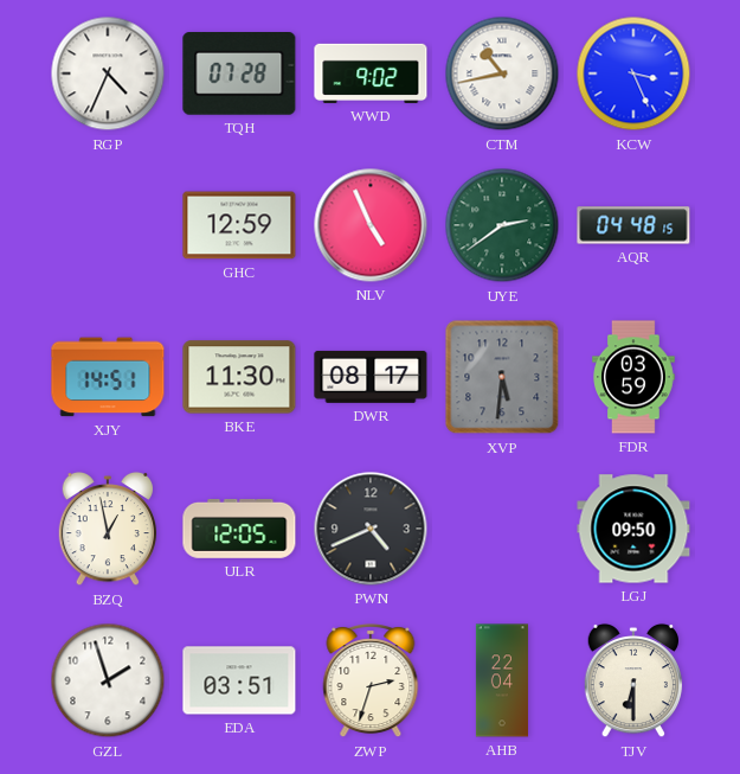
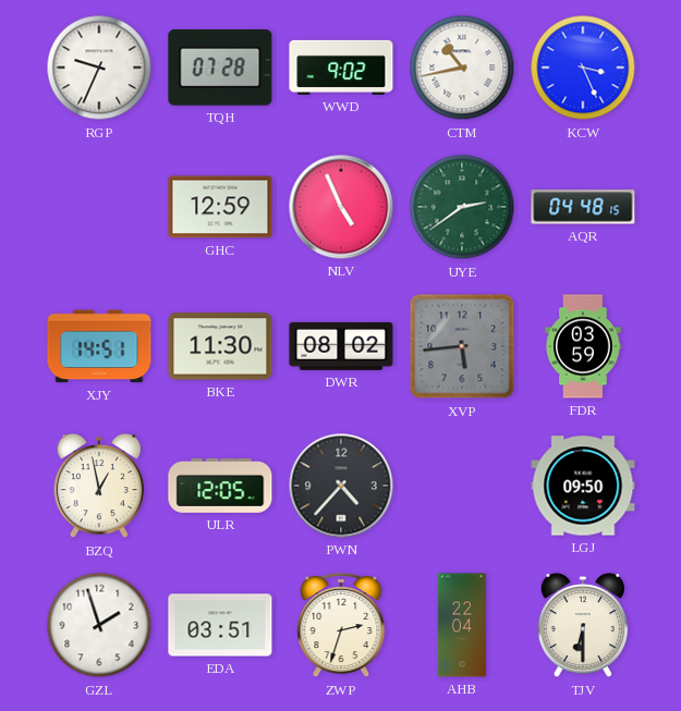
RGP: 4:34 -> 9:34
DWR: 08:17 -> 08:02
XVP: 5:31 -> 5:44
PWN: 4:41 -> 4:37
